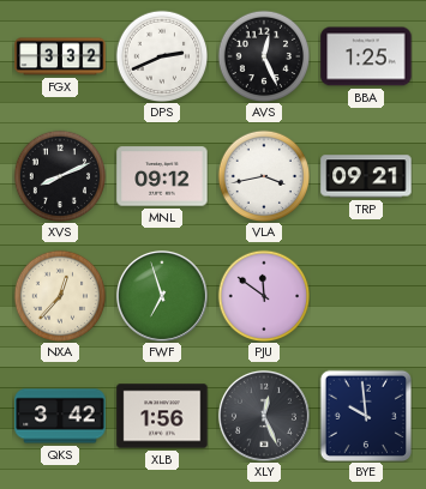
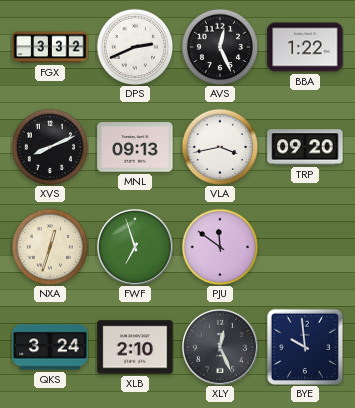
BBA: 1:25 -> 1:22
MNL: 09:12 -> 09:13
TRP: 09:21 -> 09:20
NXA: 12:37 -> 12:33
QKS: 3:42 -> 3:24
XLB: 1:56 -> 2:10
